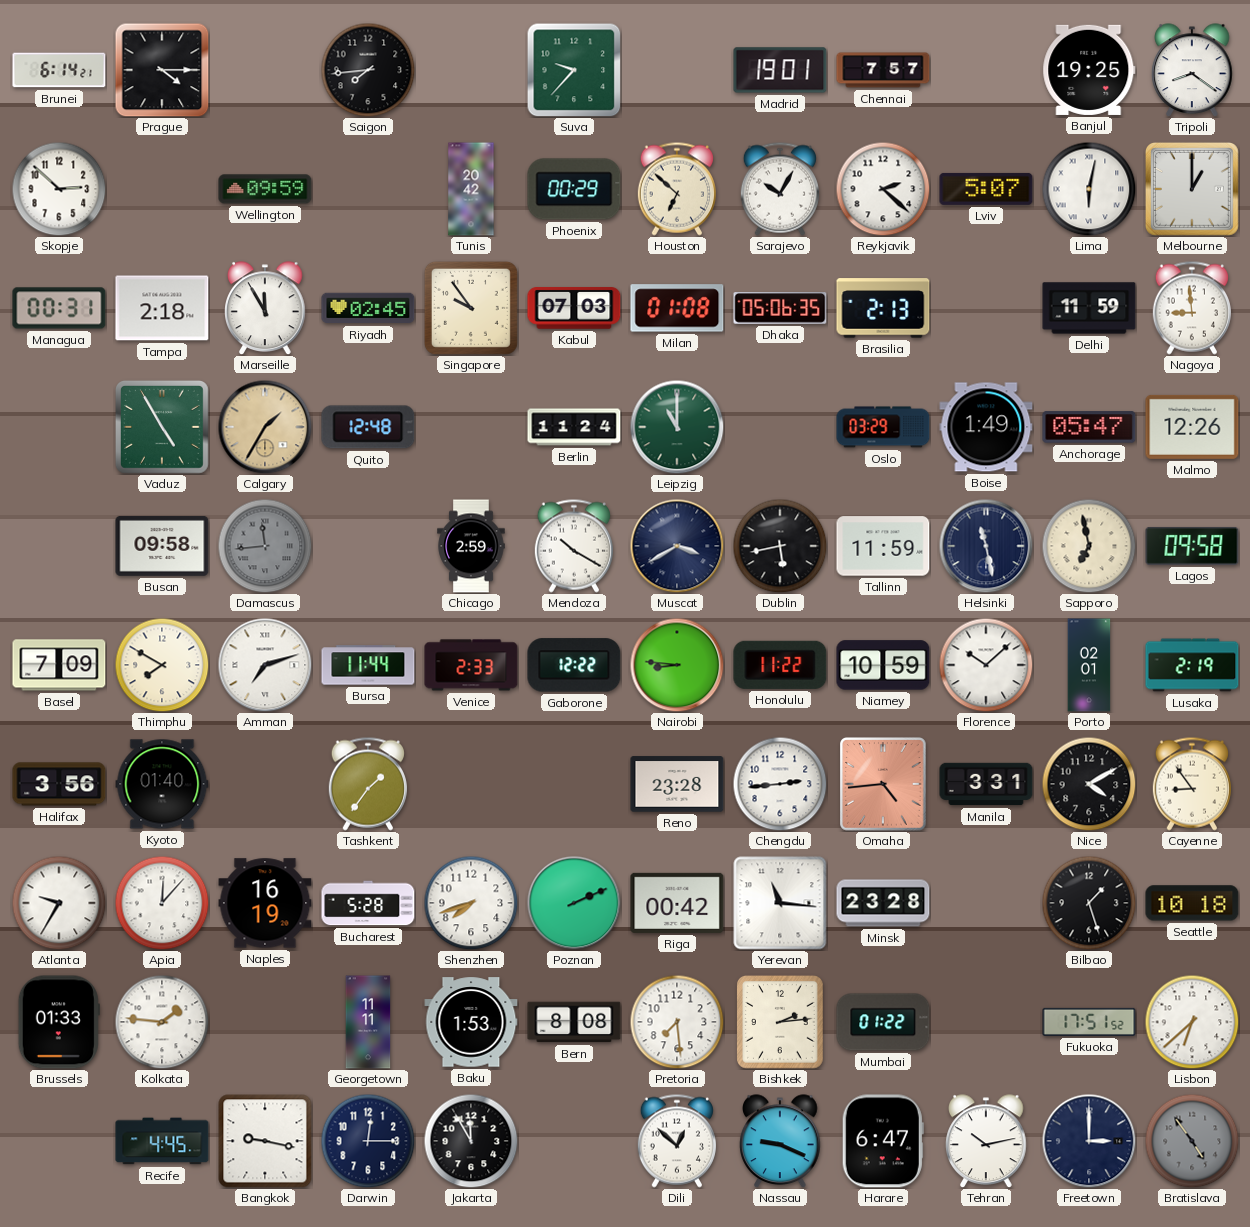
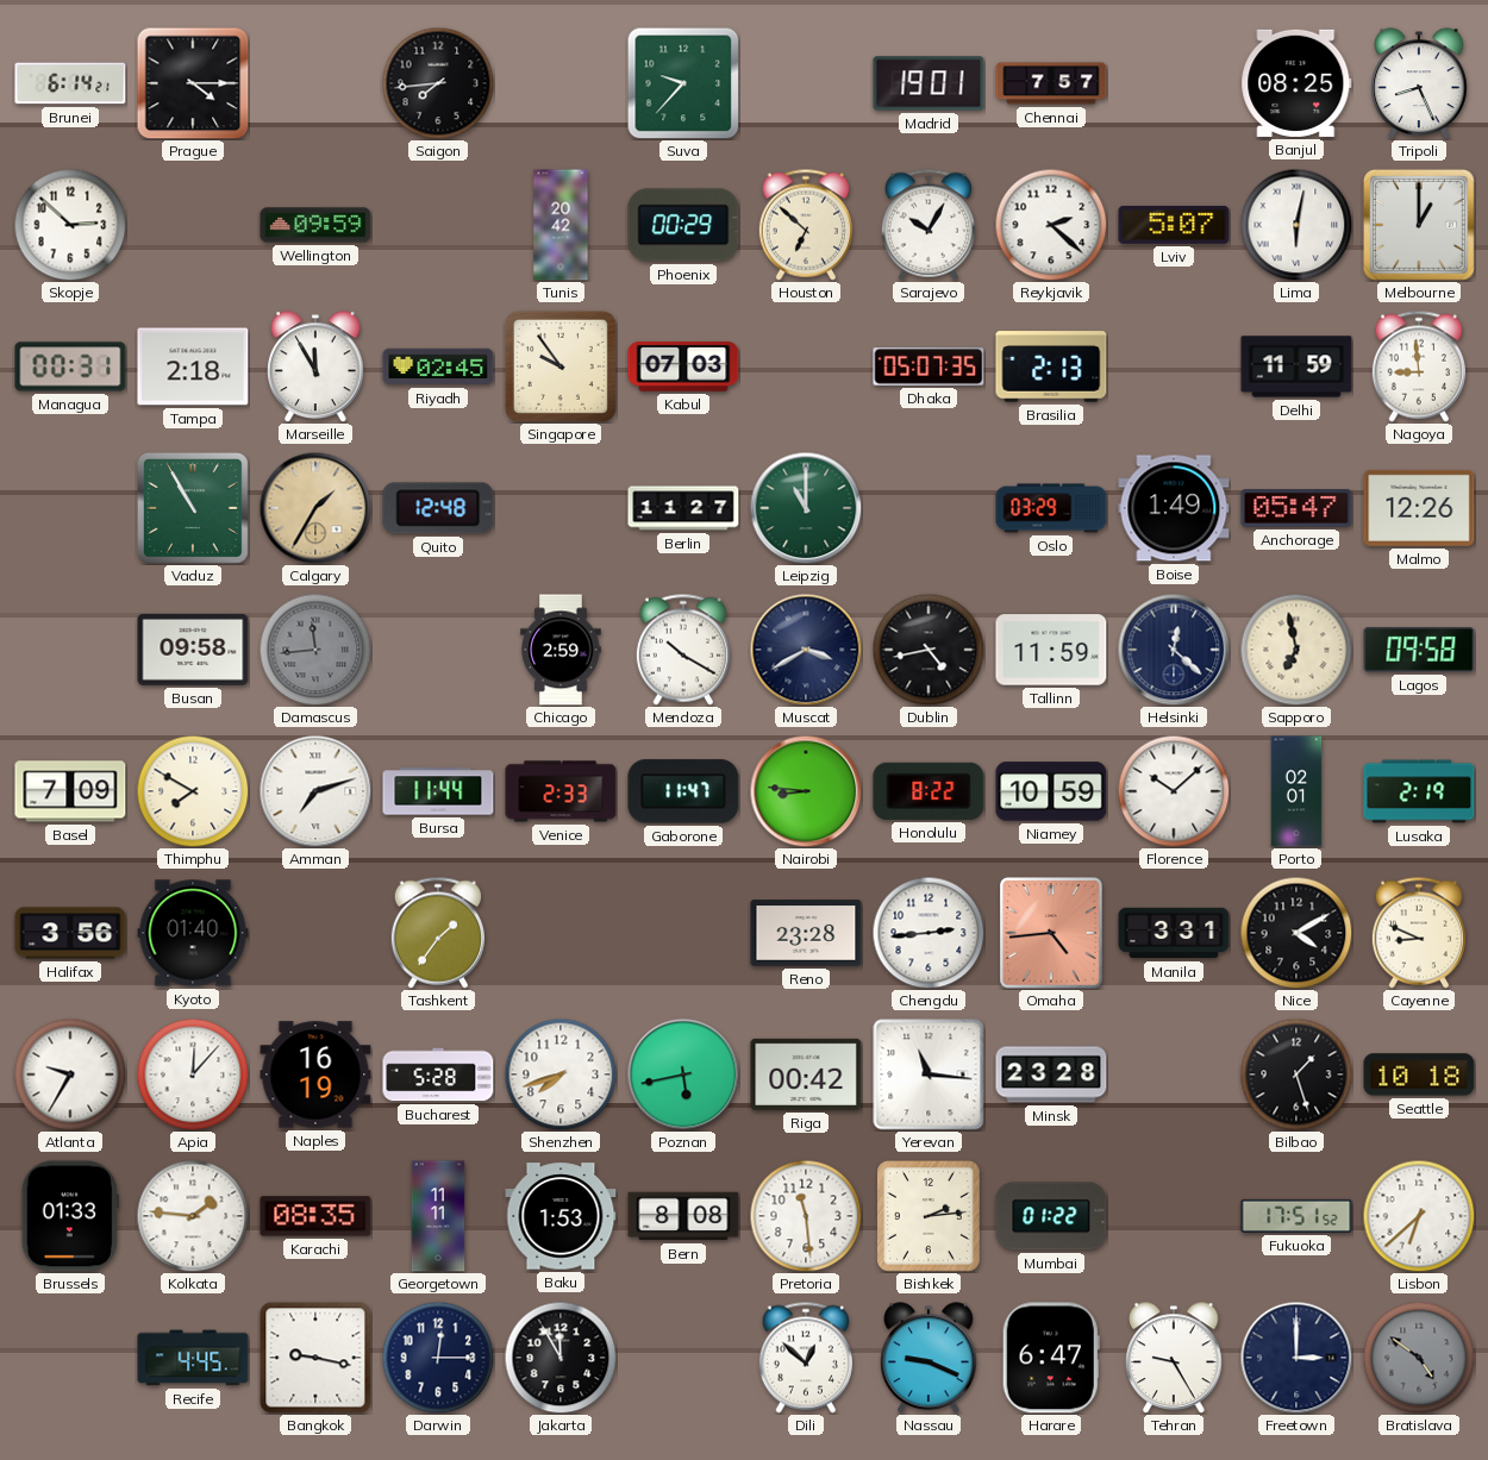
Banjul: 19:25 -> 08:25
Tripoli: 8:21 -> 8:26
Milan: 01:08 -> none
Dhaka: 05:06 -> 05:07
Vaduz: 4:55 -> 10:55
Berlin: 11:24 -> 11:27
Dublin: 5:43 -> 4:43
Helsinki: 11:28 -> 12:22
Gaborone: 12:22 -> 11:47
Honolulu: 11:22 -> 8:22
Cayenne: 8:54 -> 8:49
Poznan: 2:11 -> 5:43
Karachi: none -> 08:35
Pretoria: 7:29 -> 11:29
Tehran: 10:13 -> 9:25
Bratislava: 4:54 -> 4:51
